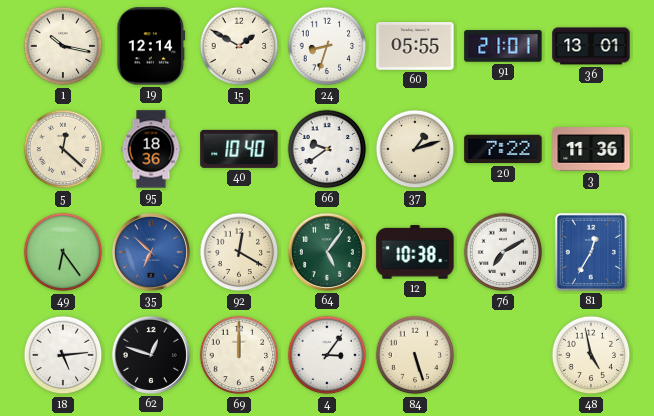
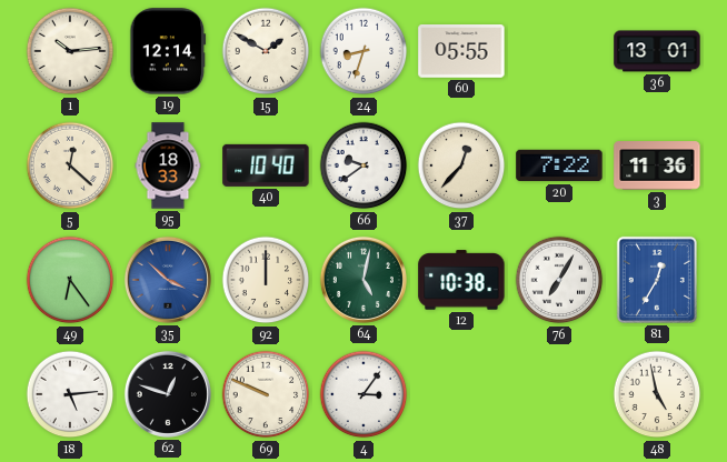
1: 10:17 -> 10:14
91: 21:01 -> none
95: 18:36 -> 18:33
37: 1:12 -> 12:37
35: 6:52 -> 3:52
92: 12:20 -> 12:00
64: 5:06 -> 5:02
76: 7:10 -> 7:05
69: 12:00 -> 9:49
84: 5:27 -> none
